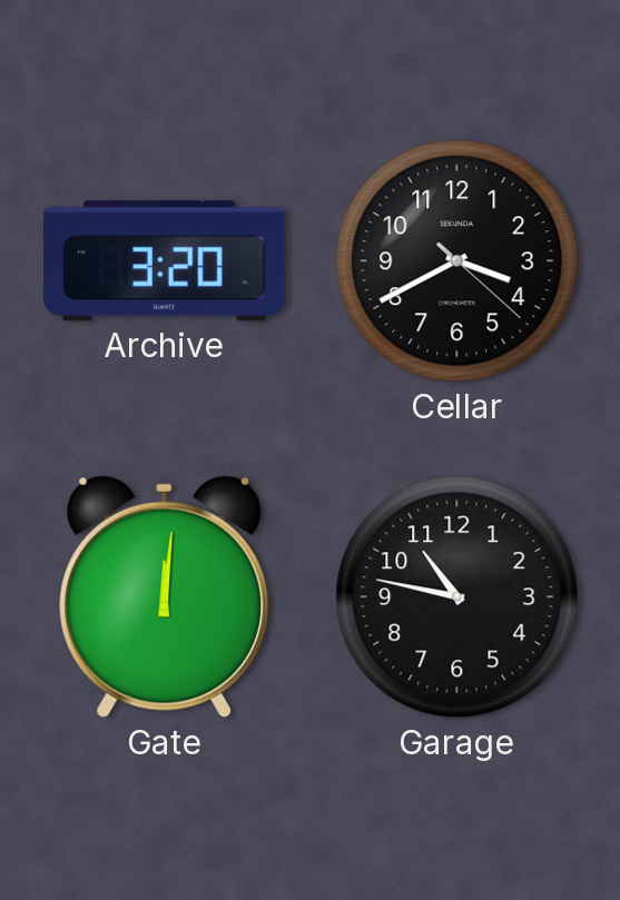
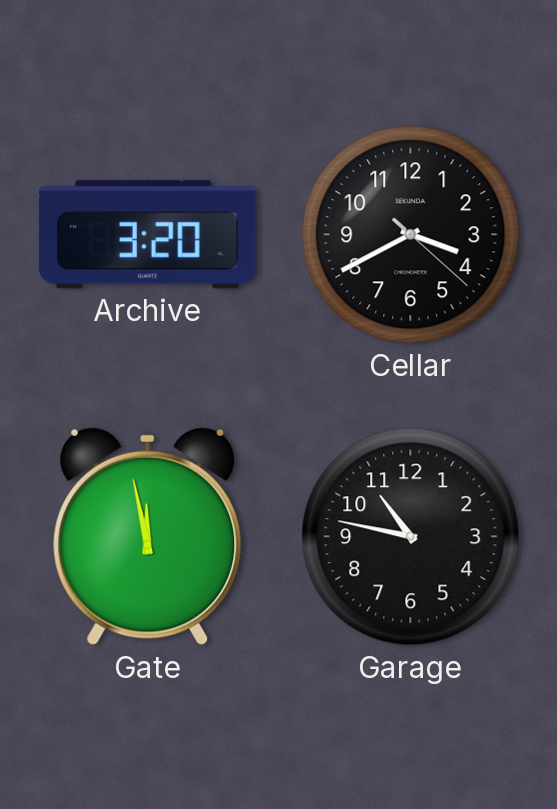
Gate: 12:01 -> 11:58
